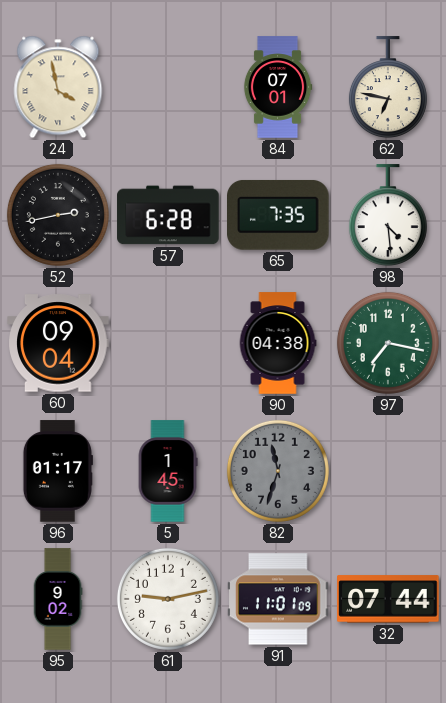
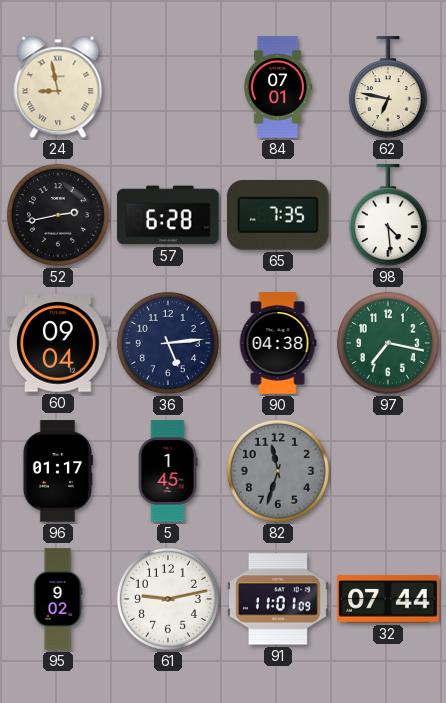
24: 3:58 -> 8:58
36: none -> 5:14
